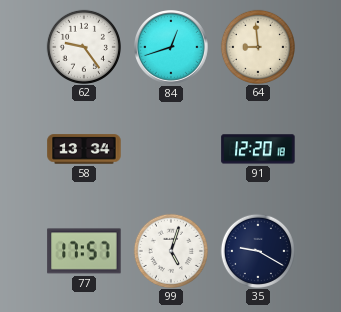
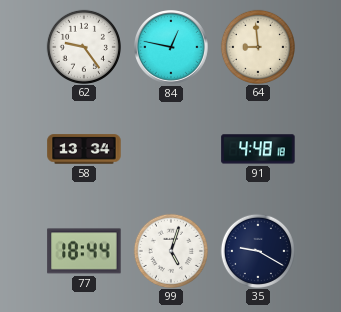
84: 12:42 -> 12:47
91: 12:20 -> 4:48
77: 17:57 -> 18:44
